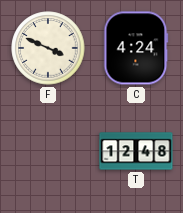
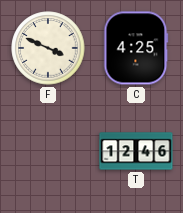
C: 4:24 -> 4:25
T: 12:48 -> 12:46
